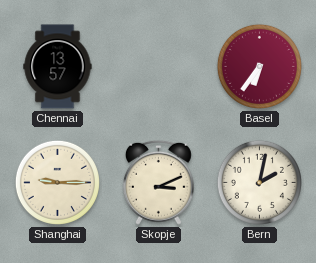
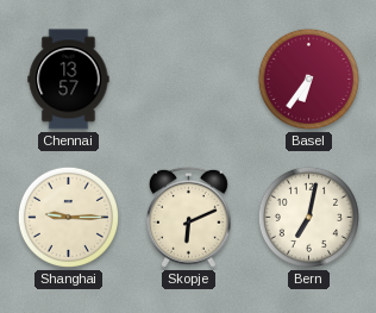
Skopje: 3:11 -> 6:11
Bern: 2:02 -> 7:02
